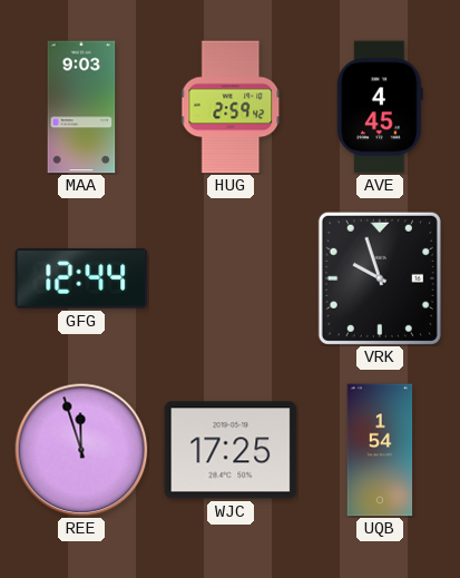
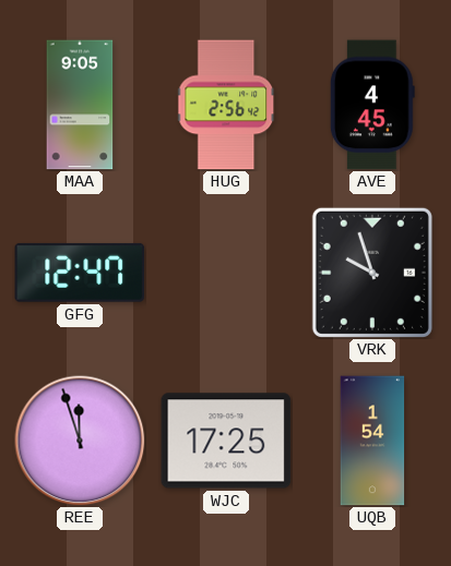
MAA: 9:03 -> 9:05
HUG: 2:59 -> 2:56
GFG: 12:44 -> 12:47
